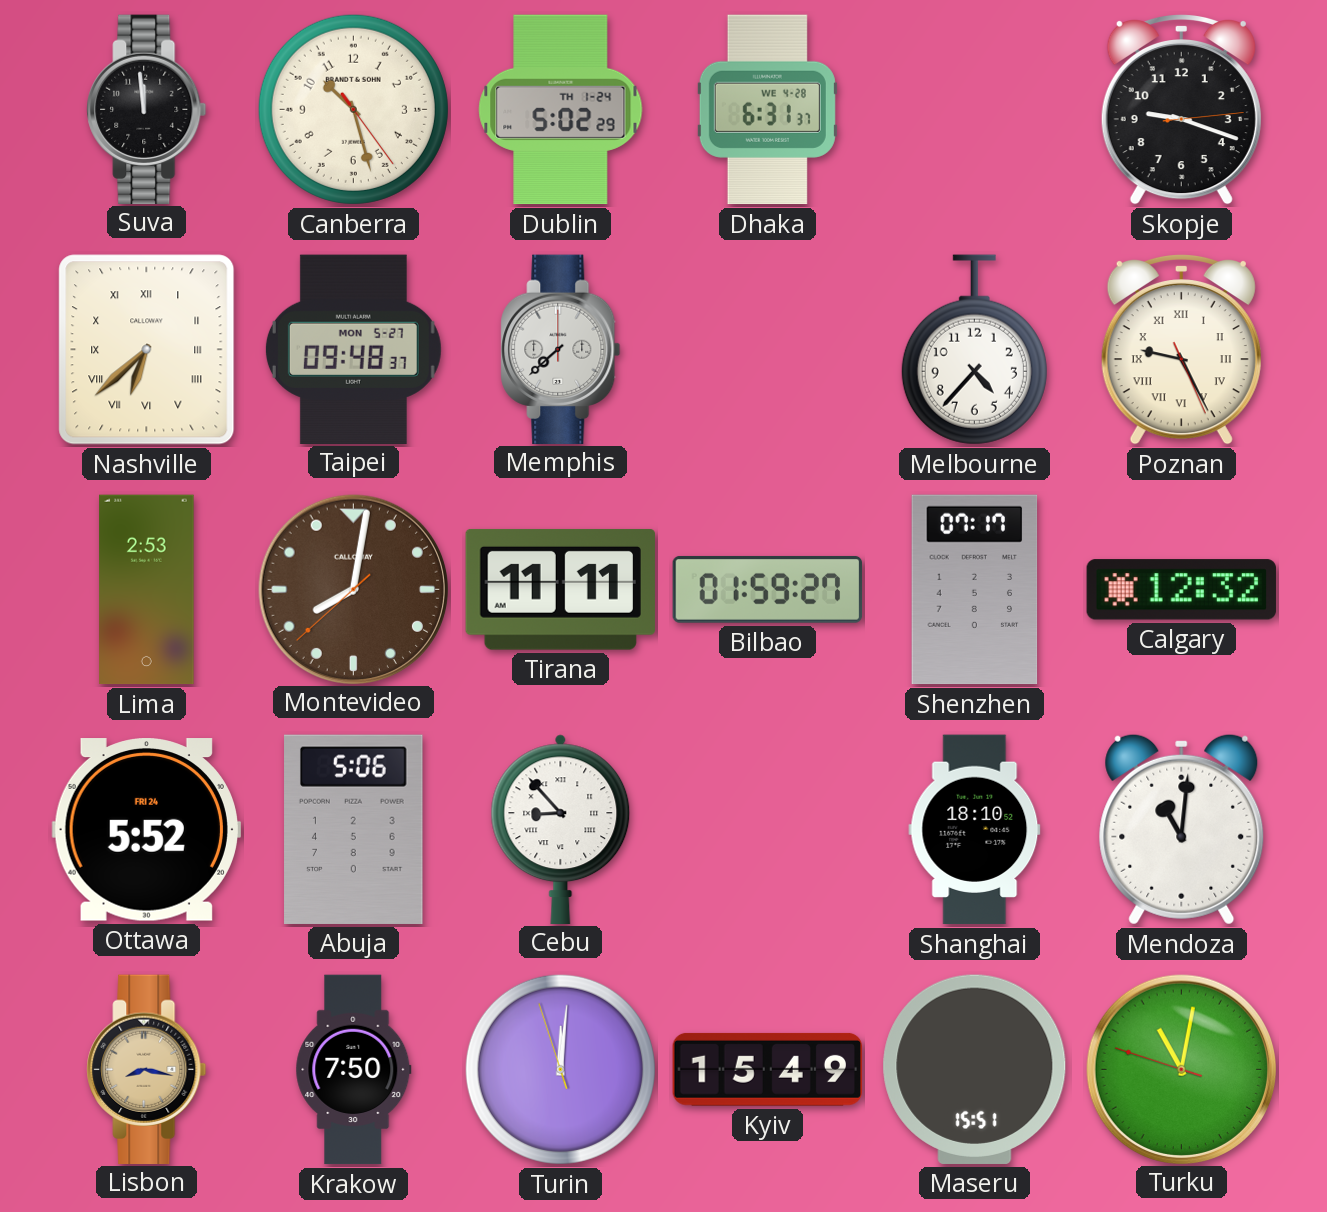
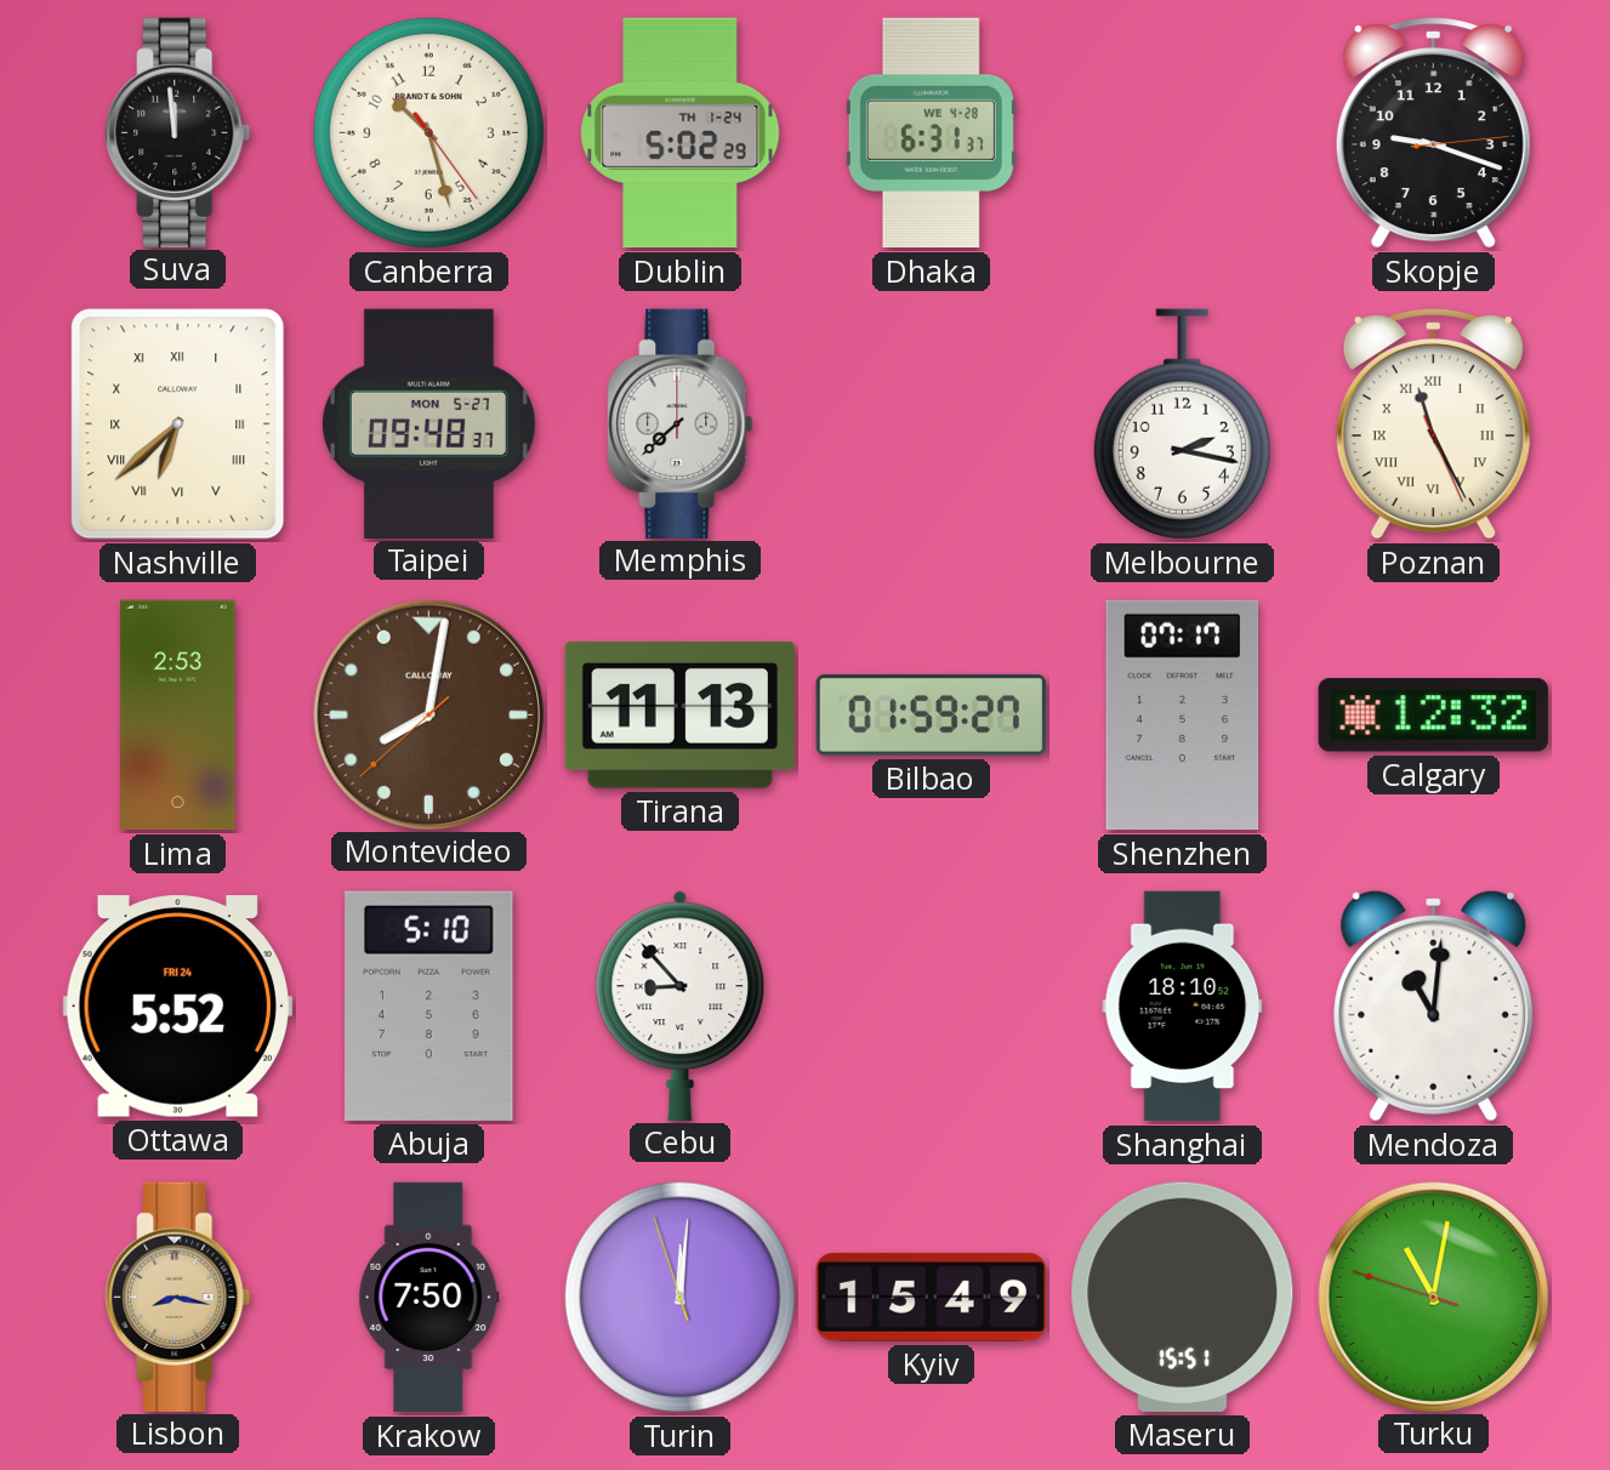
Melbourne: 4:37 -> 2:17
Poznan: 9:25 -> 11:25
Tirana: 11:11 -> 11:13
Abuja: 5:06 -> 5:10
